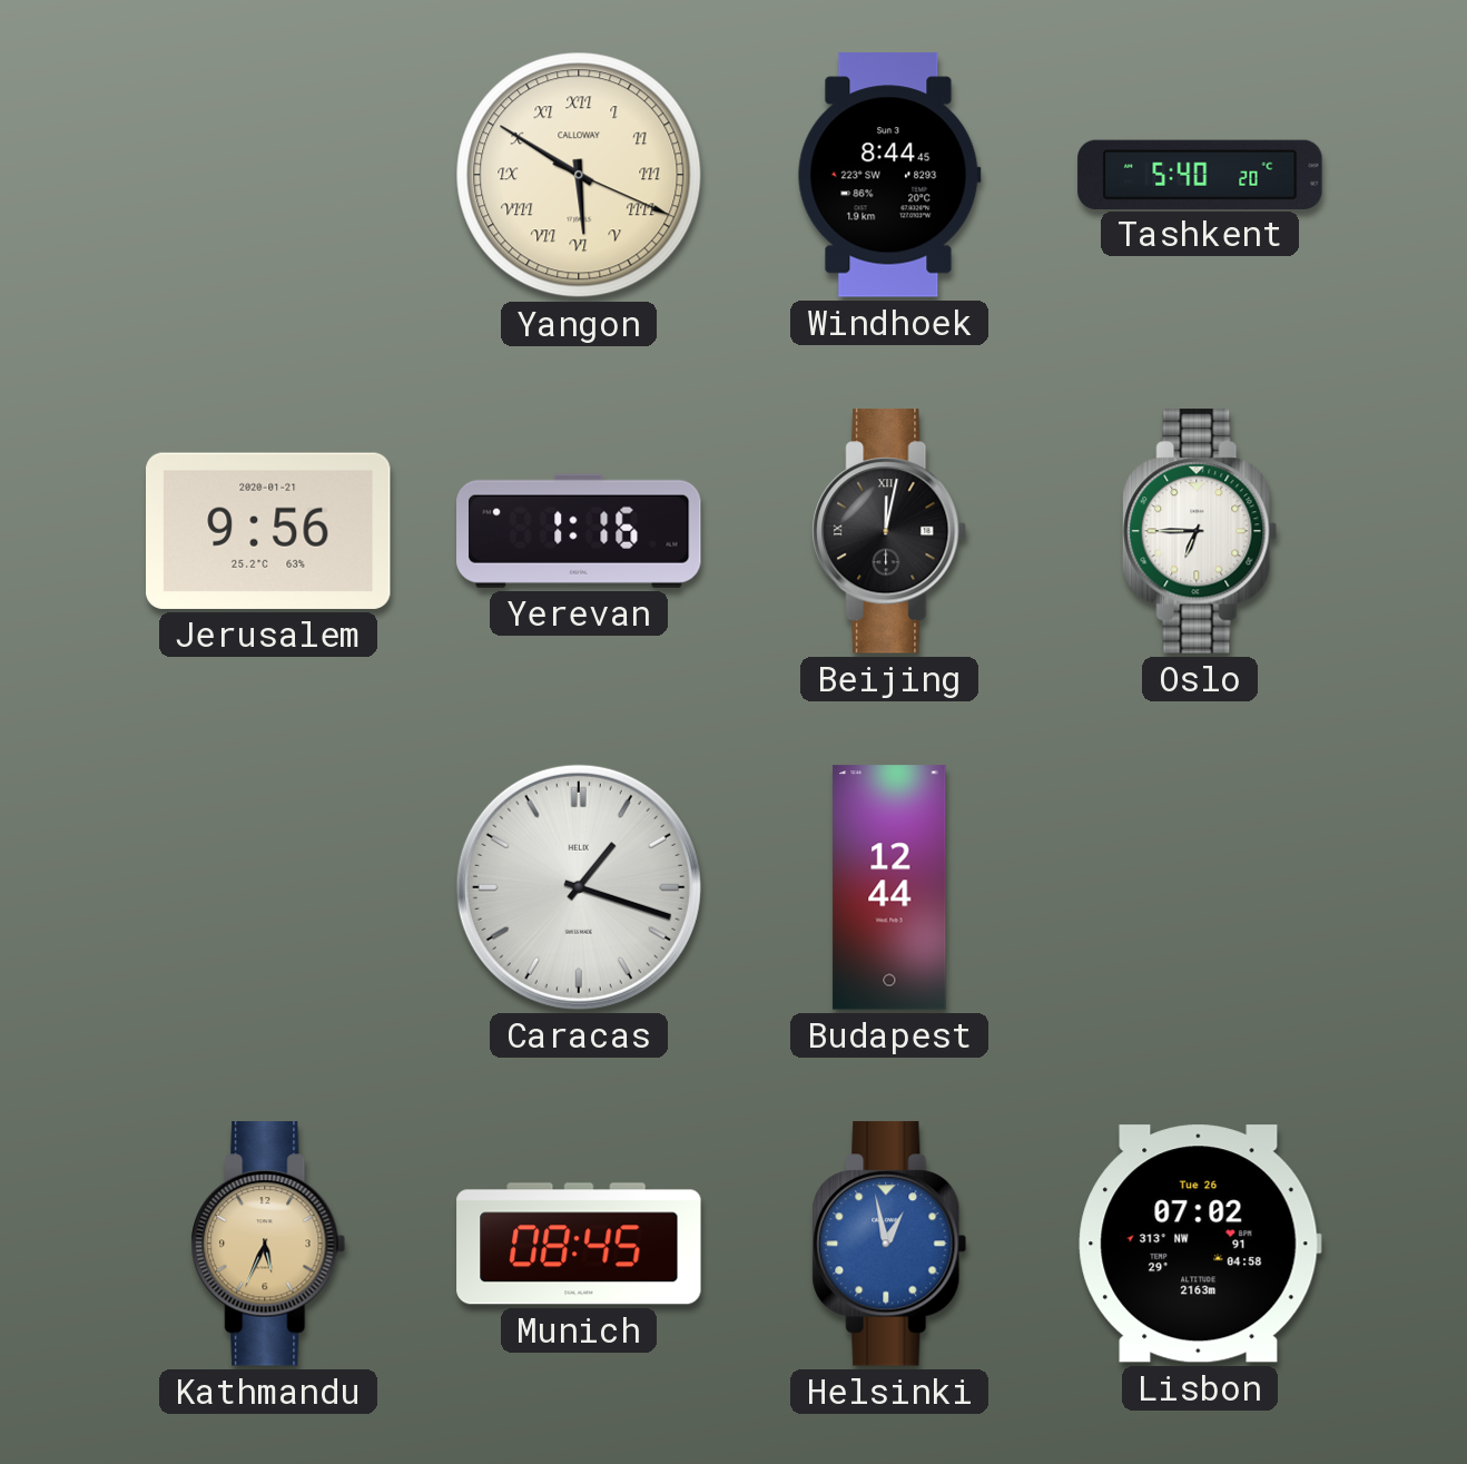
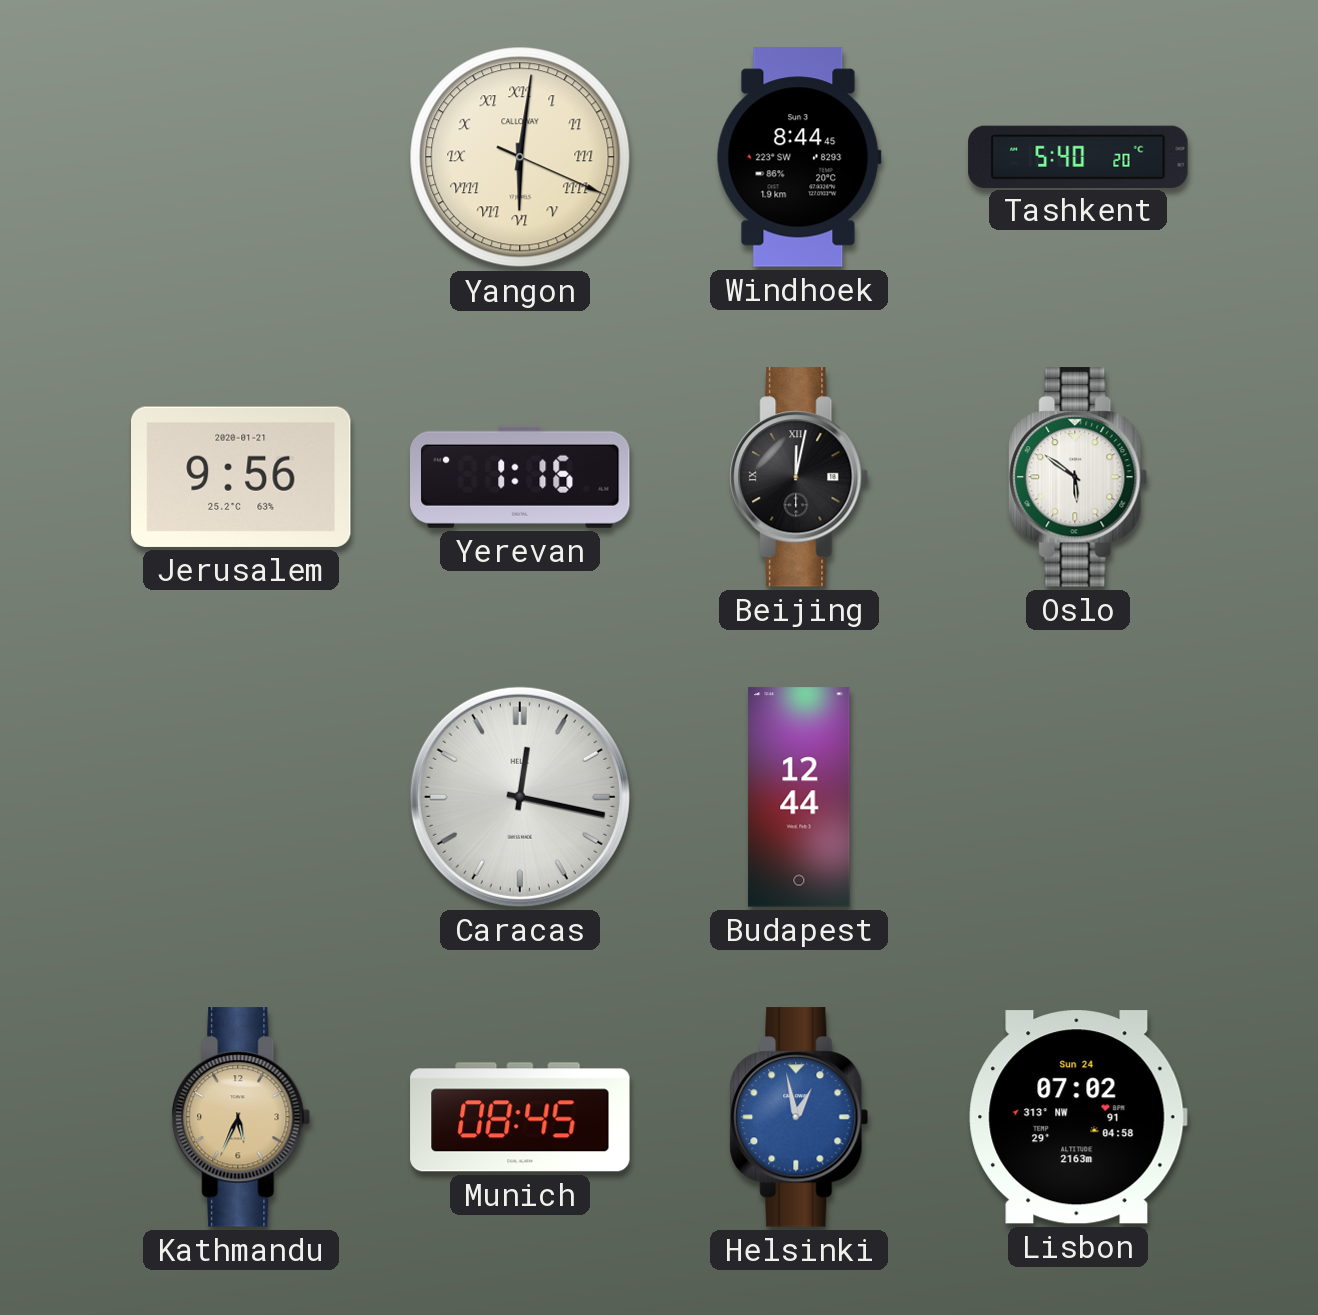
Yangon: 5:50 -> 6:01
Oslo: 6:45 -> 5:51
Caracas: 1:18 -> 12:17
Lisbon date: Tue 26 -> Sun 24
